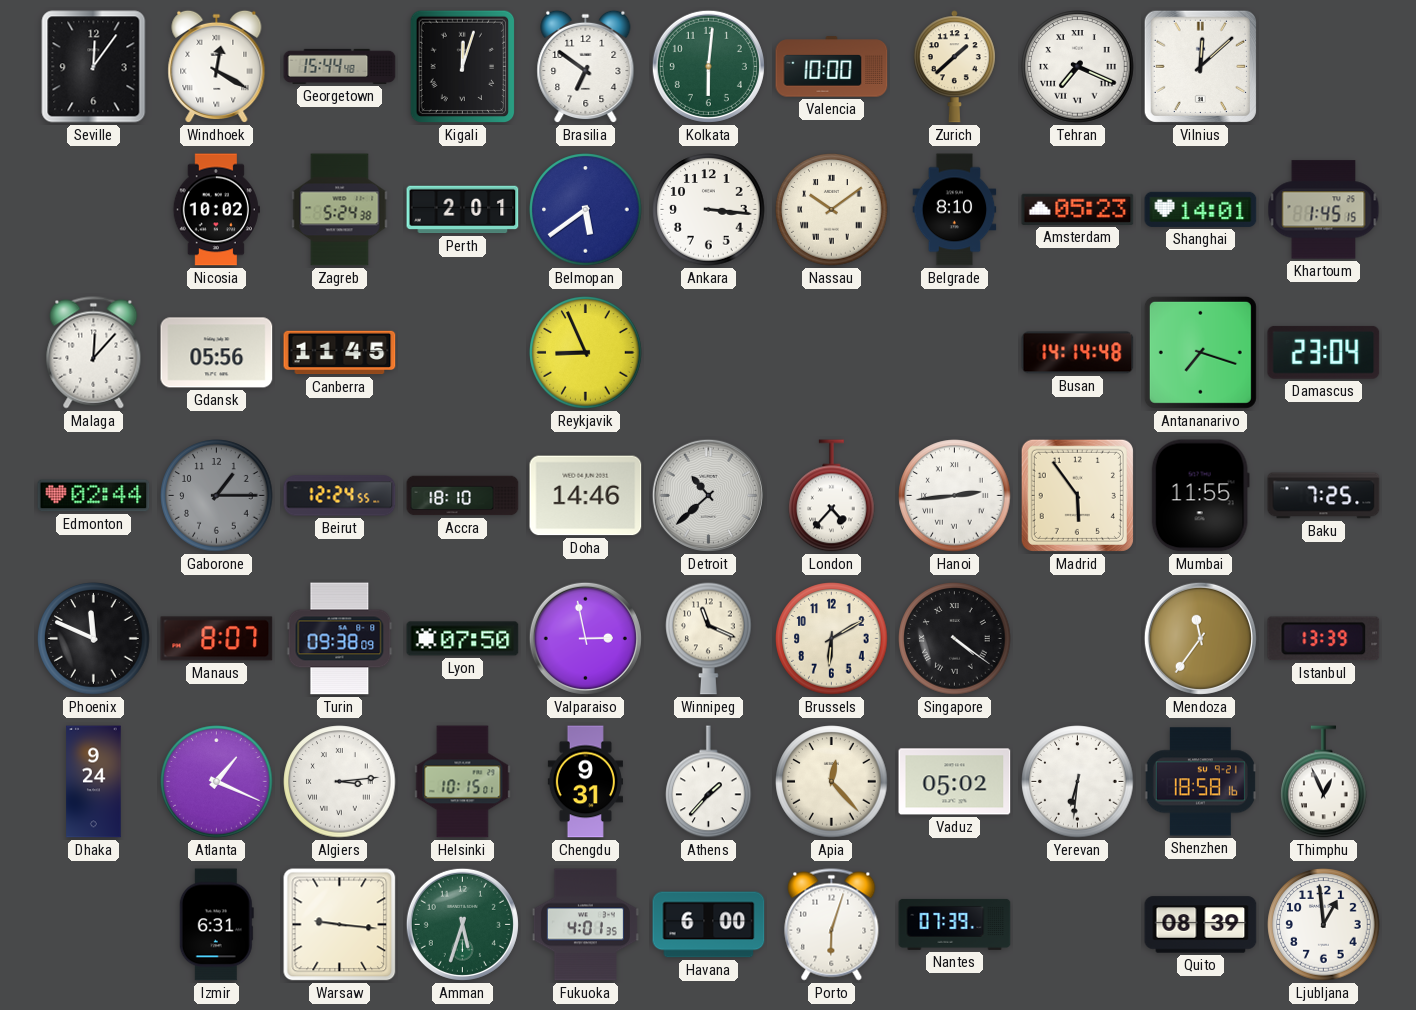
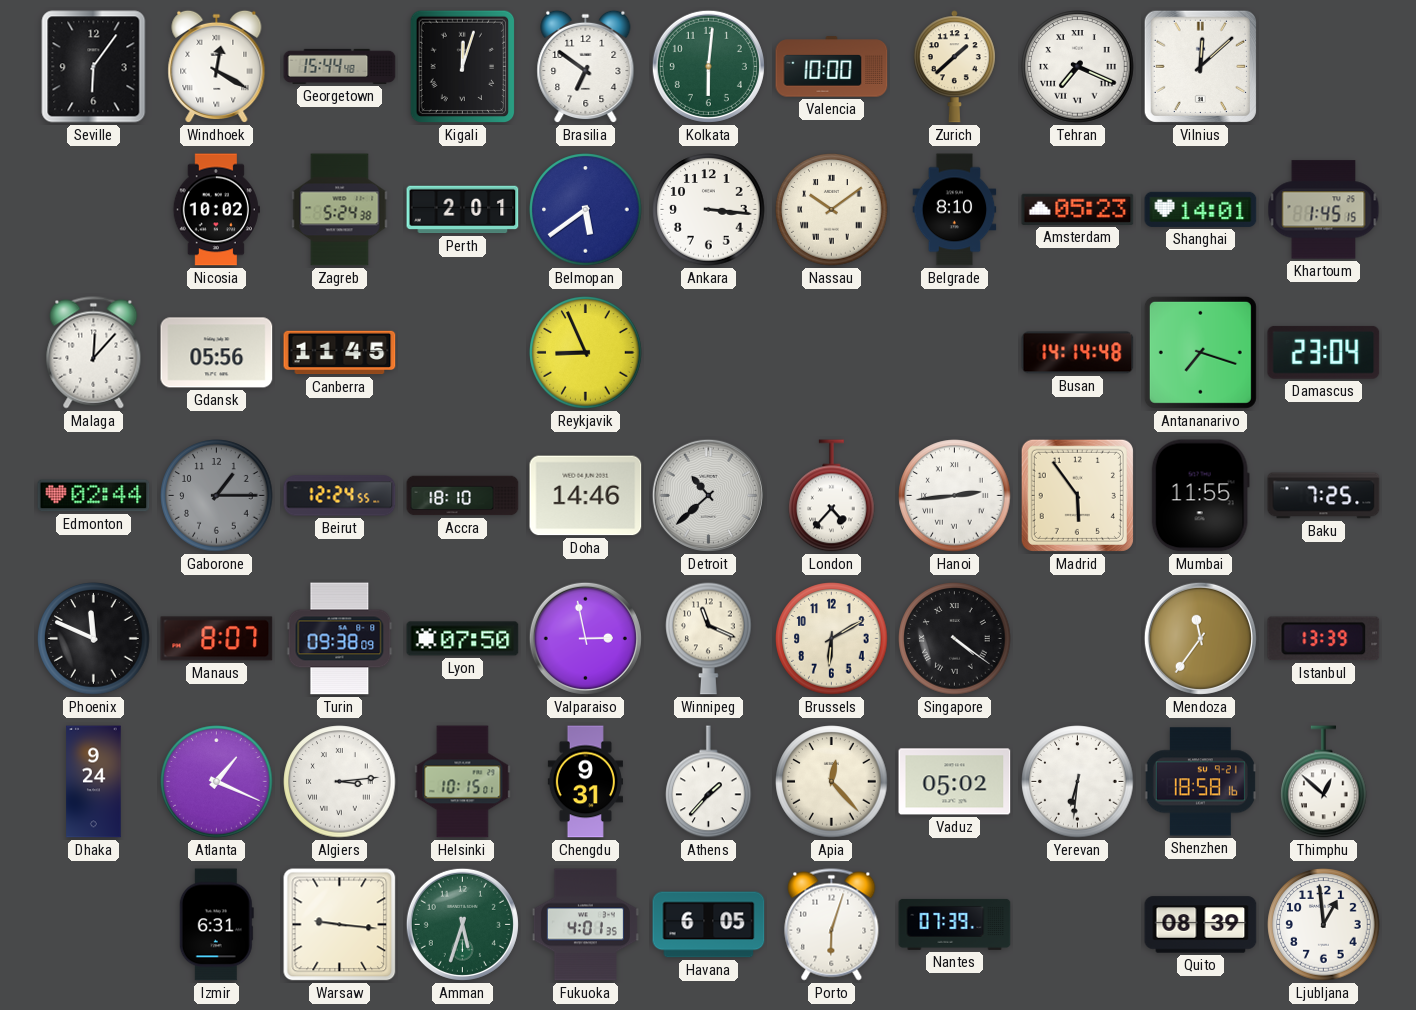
Seville: 12:06 -> 6:06
Thimphu: 12:56 -> 12:52
Havana: 6:00 -> 6:05
